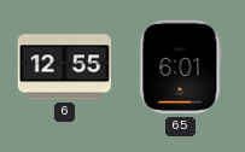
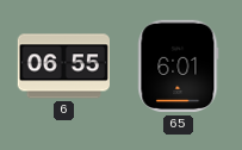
6: 12:55 -> 06:55
